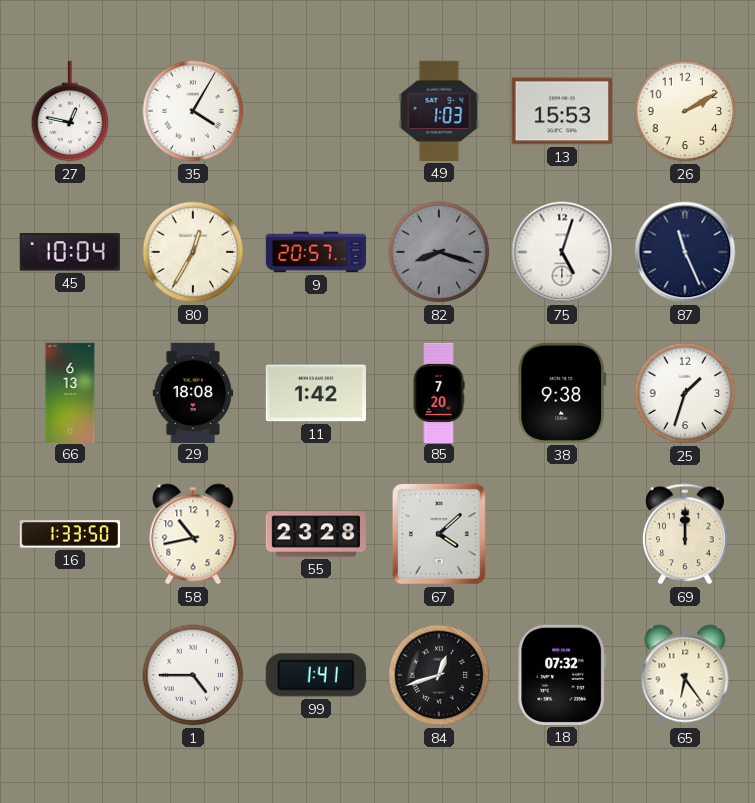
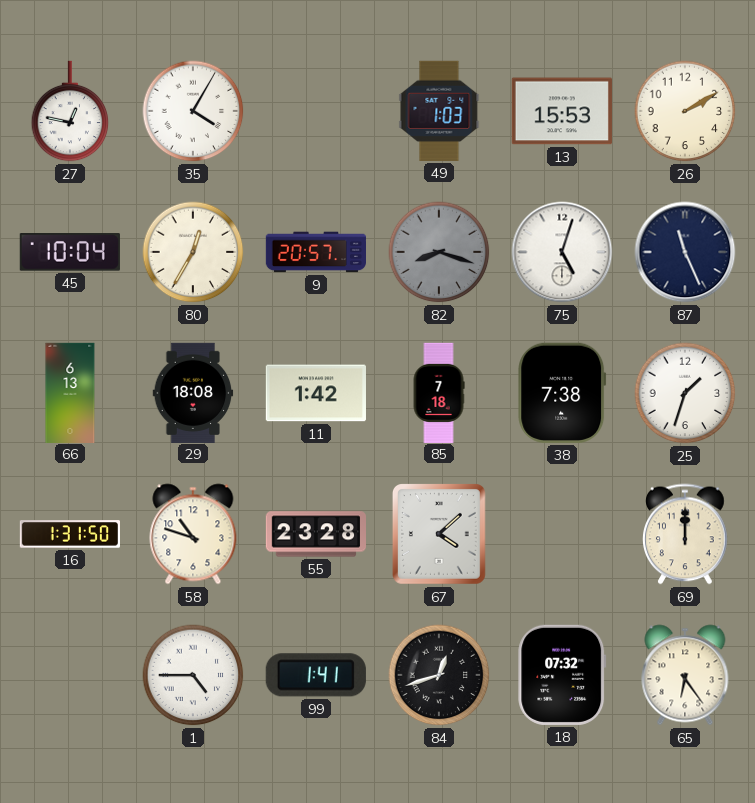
85: 7:20 -> 7:18
38: 9:38 -> 7:38
16: 1:33 -> 1:31
58: 10:43 -> 10:48
